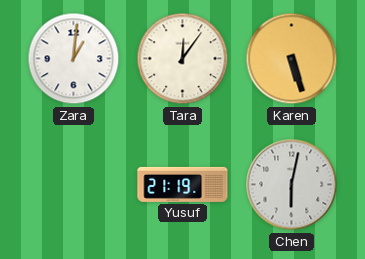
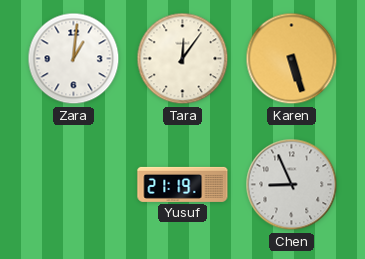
Chen: 6:02 -> 8:56
